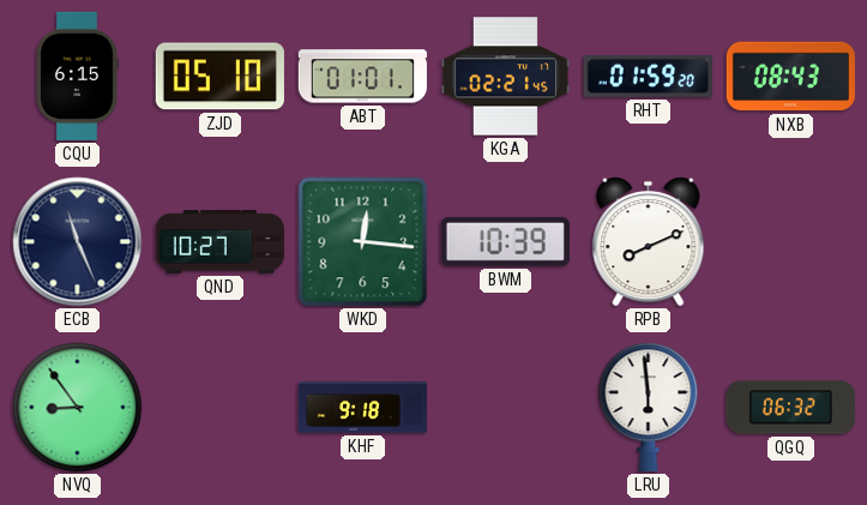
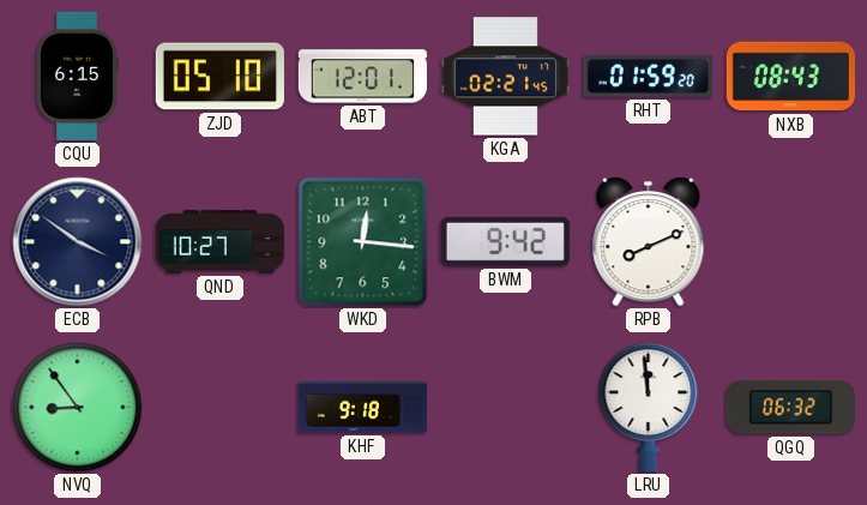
ABT: 01:01 -> 12:01
ECB: 11:26 -> 3:51
BWM: 10:39 -> 9:42
LRU: 5:59 -> 11:59
